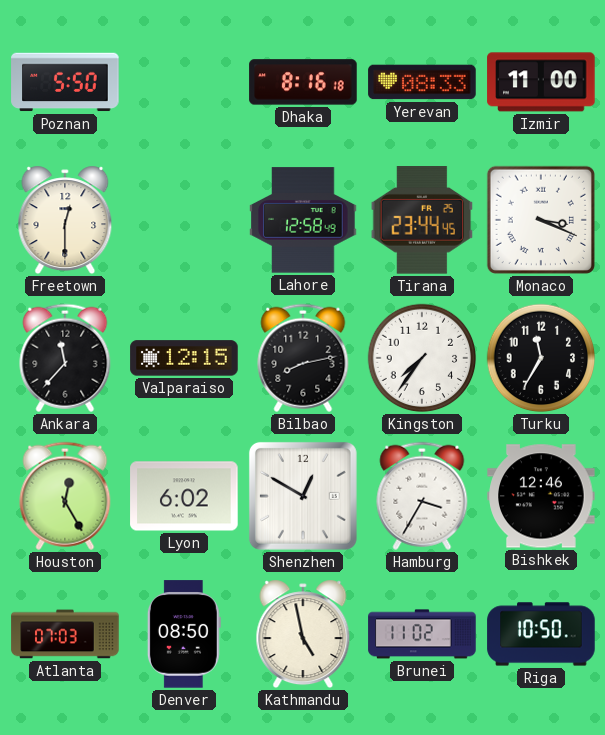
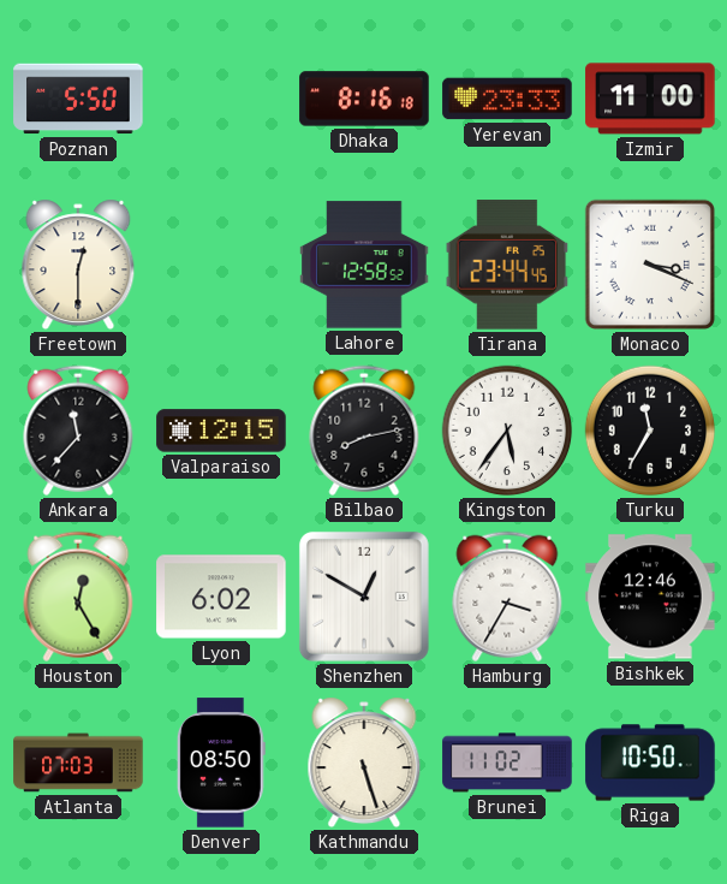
Yerevan: 08:33 -> 23:33
Lahore: 12:58:49 -> 12:58:52
Kingston: 7:36 -> 5:36
Kathmandu: 4:58 -> 5:27
